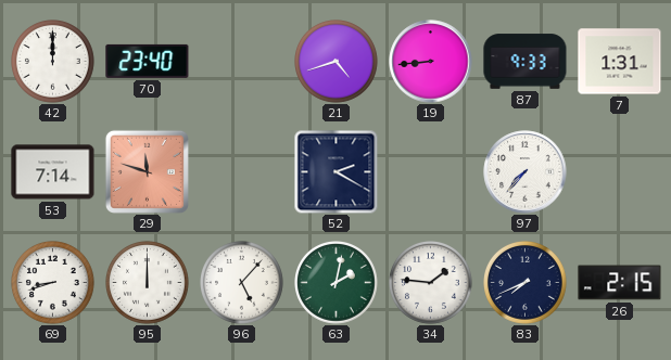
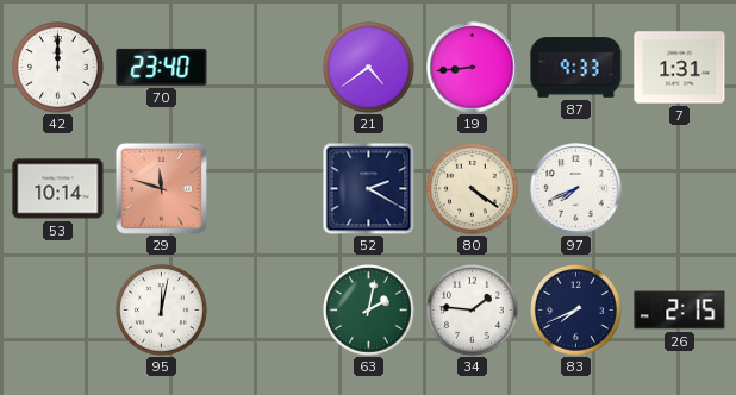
21: 4:42 -> 4:39
53: 7:14 -> 10:14
80: none -> 4:21
97: 7:37 -> 7:41
69: 8:42 -> none
95: 12:00 -> 12:02
96: 5:07 -> none
